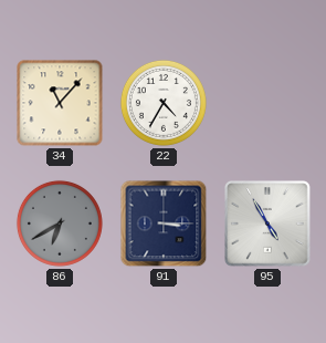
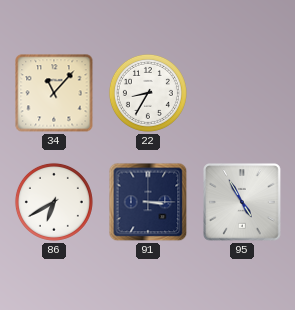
22: 4:35 -> 8:35
86 dial: grey -> white
